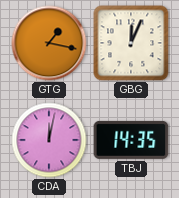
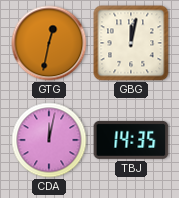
GTG: 1:17 -> 12:32
GBG: 12:04 -> 12:02
